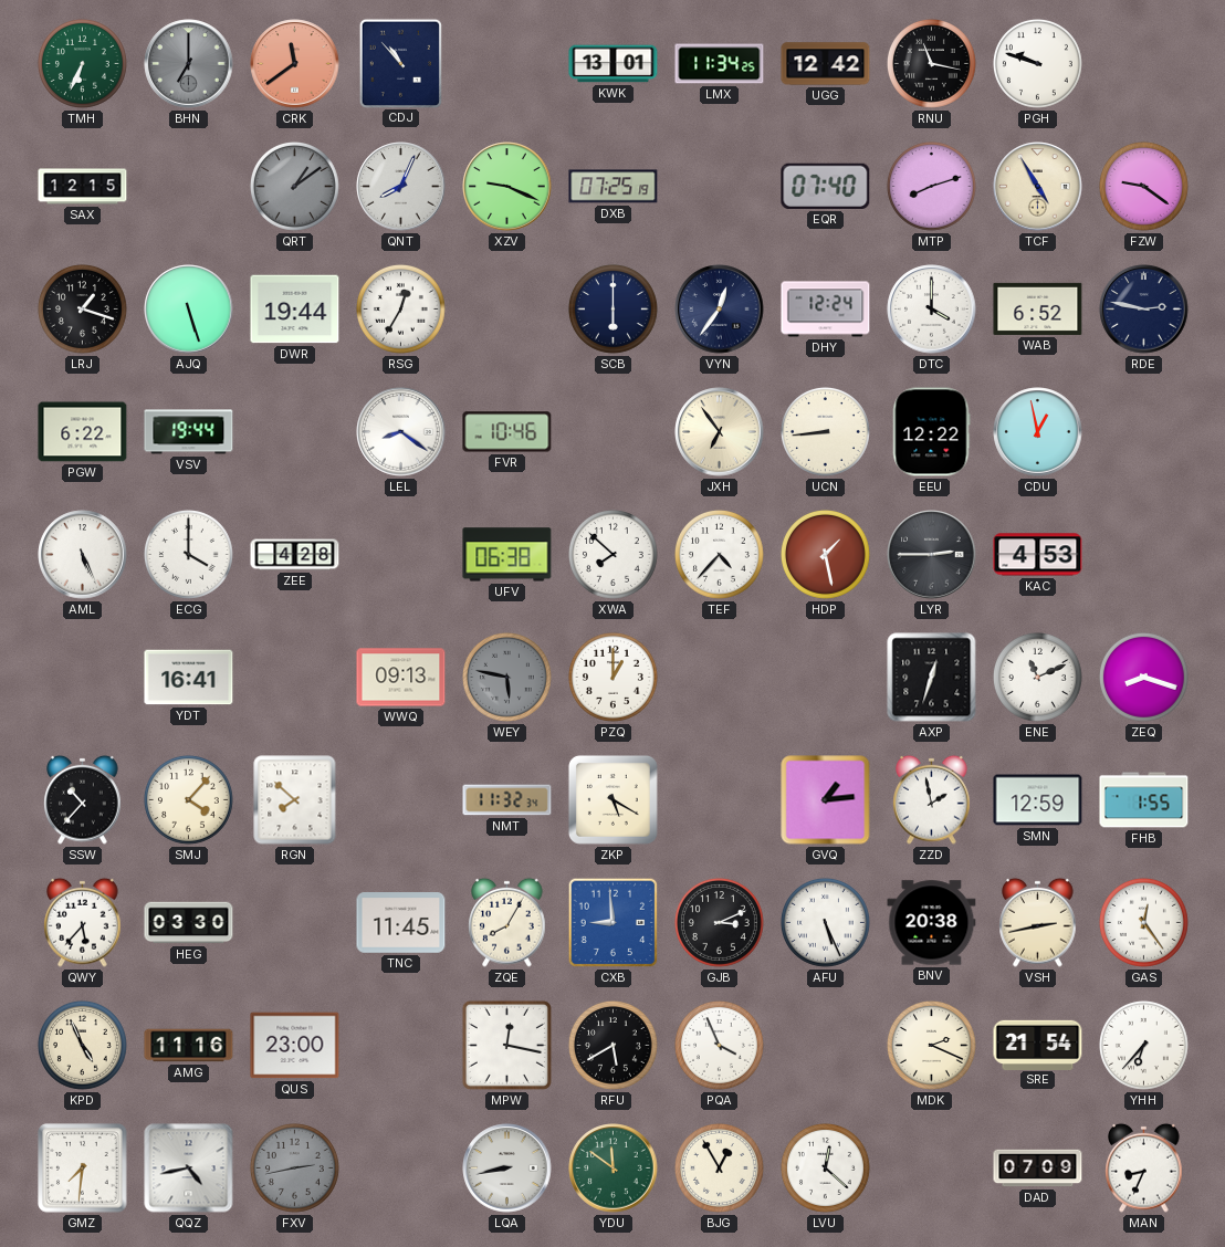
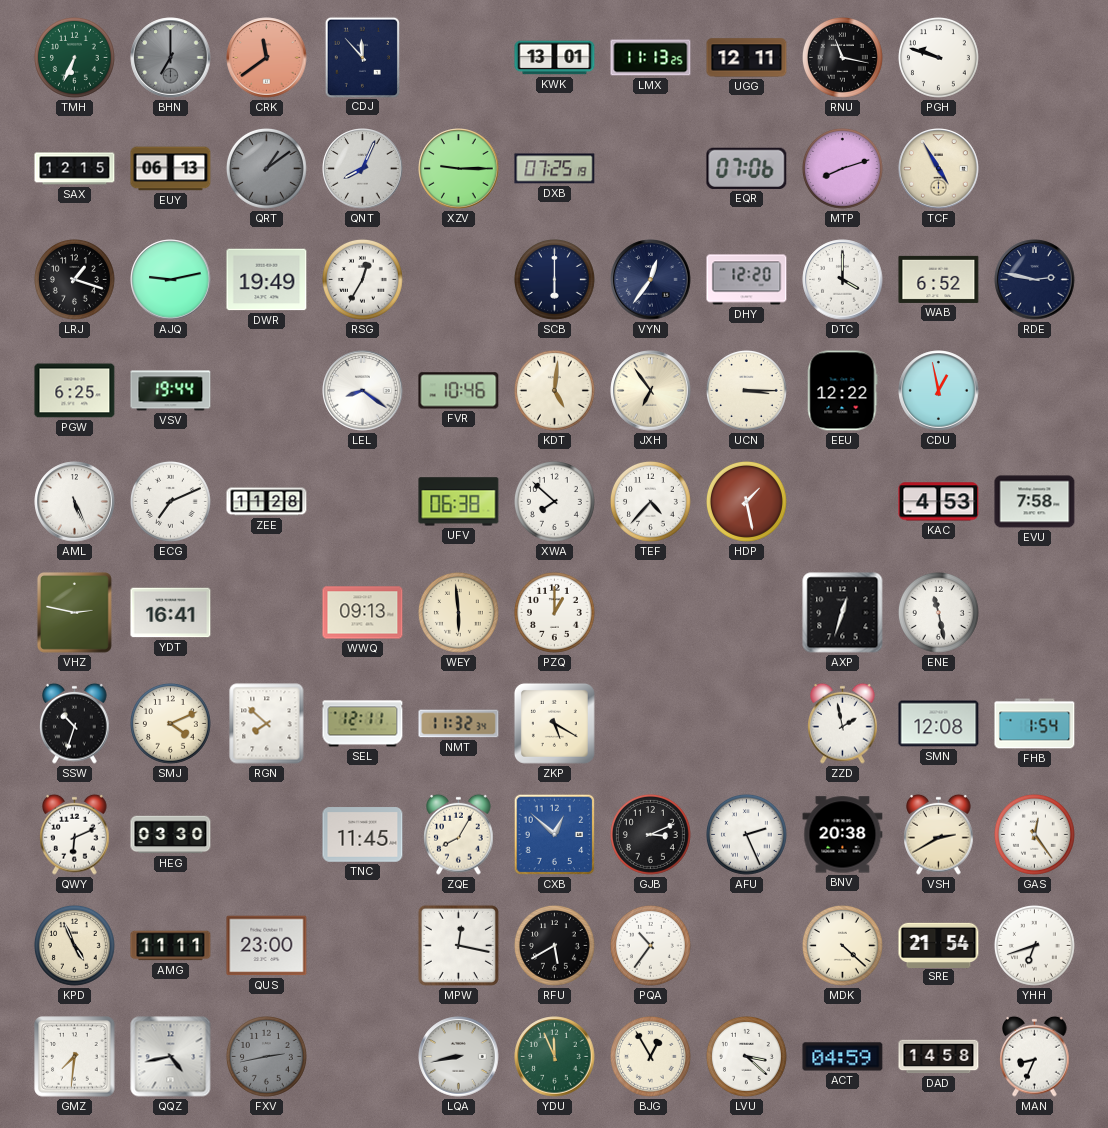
CDJ: 10:53 -> 11:53
LMX: 11:34 -> 11:13
UGG: 12:42 -> 12:11
EUY: none -> 06:13
XZV: 9:19 -> 9:15
EQR: 07:40 -> 07:06
FZW: 9:21 -> none
AJQ: 5:27 -> 9:13
DWR: 19:44 -> 19:49
DHY: 12:24 -> 12:20
PGW: 6:22 -> 6:25
KDT: none -> 5:01
UCN: 8:44 -> 3:15
ECG: 4:00 -> 7:11
ZEE: 4:28 -> 11:28
LYR: 2:45 -> none
EVU: none -> 7:58
VHZ: none -> 2:47
WEY: 5:47 -> 5:59
WEY dial: grey -> cream
ENE: 11:11 -> 11:28
ZEQ: 8:18 -> none
SSW: 10:37 -> 10:33
SMJ: 4:07 -> 4:11
SEL: none -> 12:11
GVQ: 1:14 -> none
SMN: 12:59 -> 12:08
FHB: 1:55 -> 1:54
QWY: 5:37 -> 6:11
CXB: 8:59 -> 12:52
AFU: 5:26 -> 2:26
VSH: 2:43 -> 2:40
AMG: 11:16 -> 11:11
PQA: 3:56 -> 10:36
MDK: 2:19 -> 4:22
YHH: 6:37 -> 6:42
YDU: 11:51 -> 11:56
LVU: 12:22 -> 3:22
ACT: none -> 04:59
DAD: 07:09 -> 14:58
